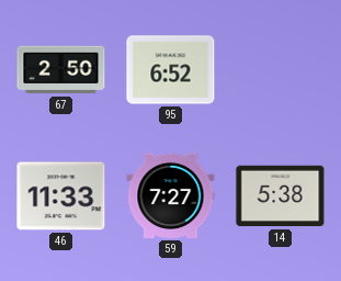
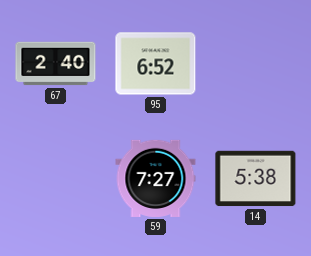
67: 2:50 -> 2:40
46: 11:33 -> none
